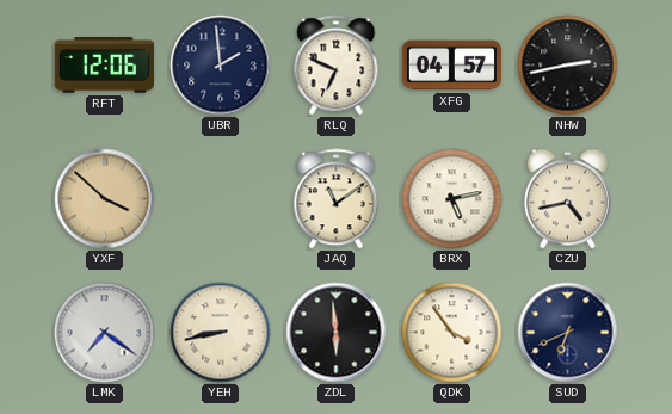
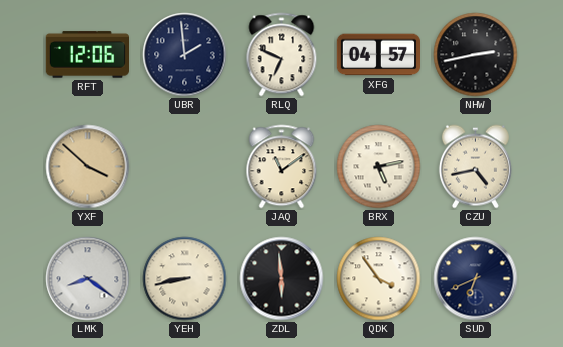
LMK: 7:21 -> 8:21
